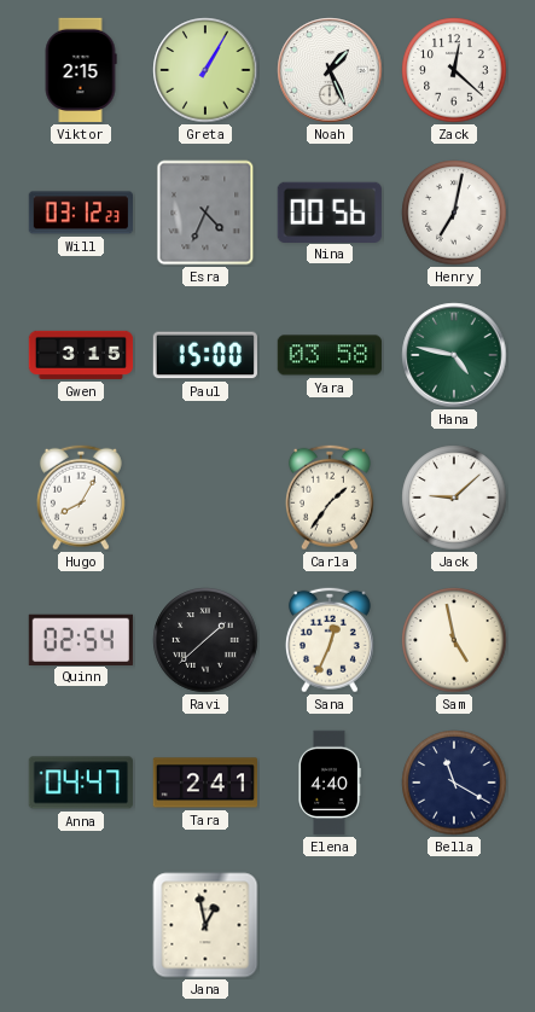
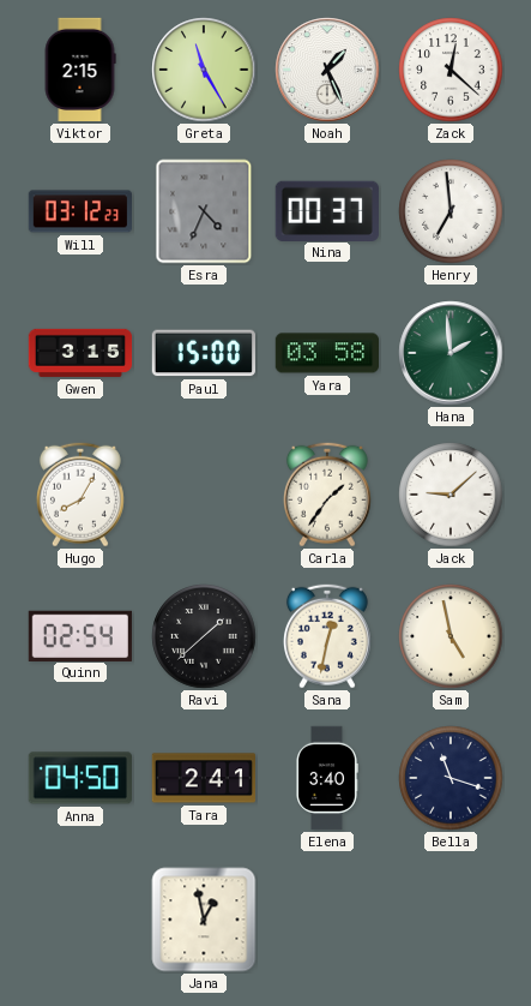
Greta: 1:05 -> 11:25
Nina: 00:56 -> 00:37
Henry: 7:02 -> 6:59
Hana: 4:47 -> 1:59
Sana: 12:34 -> 12:32
Anna: 04:47 -> 04:50
Elena: 4:40 -> 3:40
Bella: 11:20 -> 11:18
